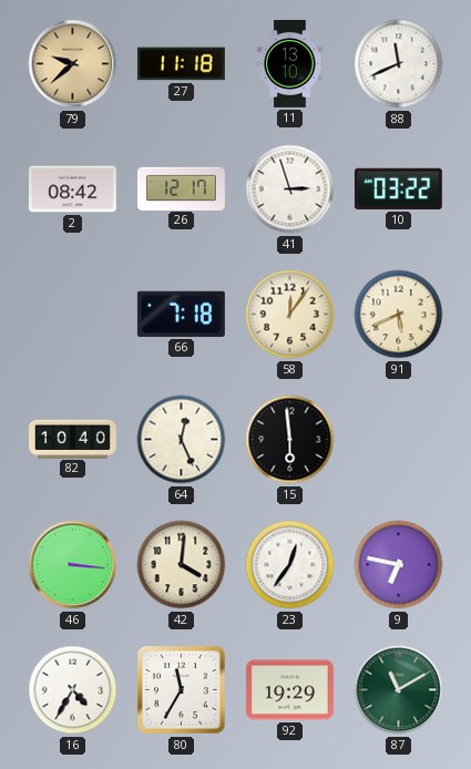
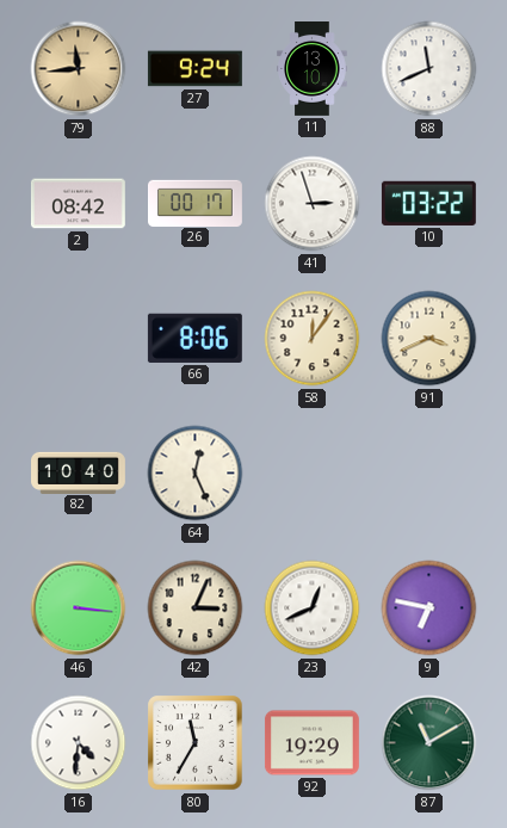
79: 9:38 -> 11:44
27: 11:18 -> 9:24
26: 12:17 -> 00:17
66: 7:18 -> 8:06
91: 5:41 -> 3:41
15: 5:59 -> none
42: 4:01 -> 3:04
23: 12:36 -> 12:41
16: 4:35 -> 4:31
